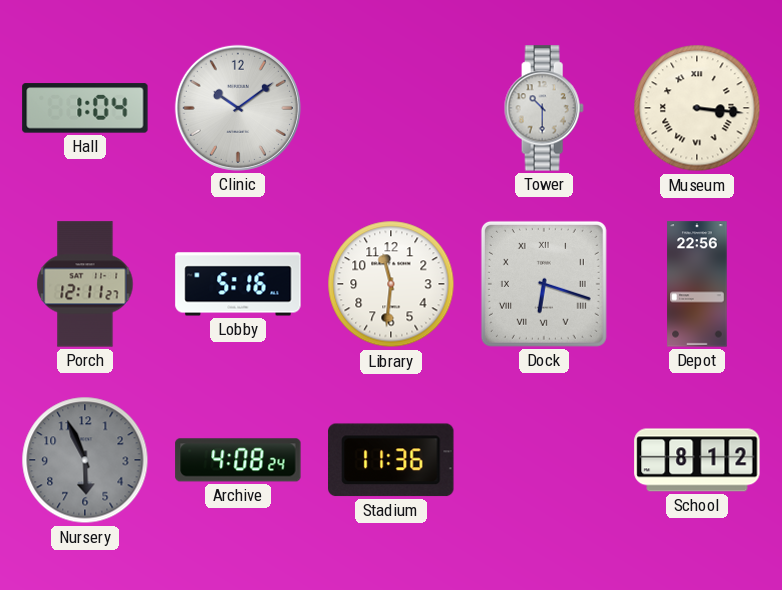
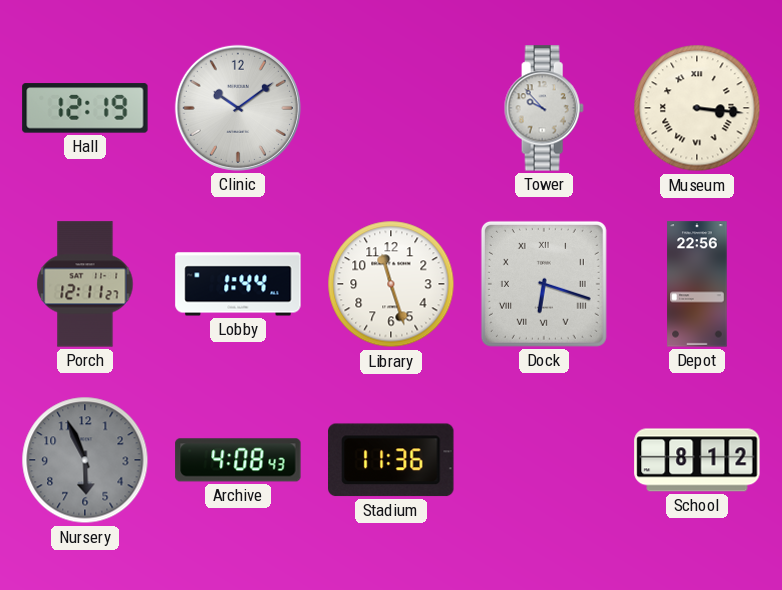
Hall: 1:04 -> 12:19
Tower: 10:30 -> 9:53
Lobby: 5:16 -> 1:44
Library: 11:31 -> 11:27
Archive: 4:08:24 -> 4:08:43
